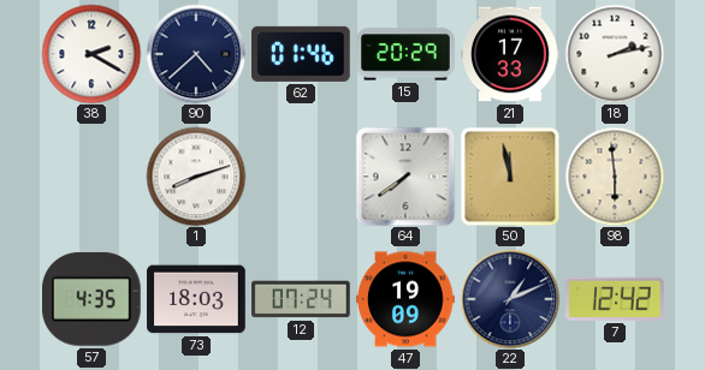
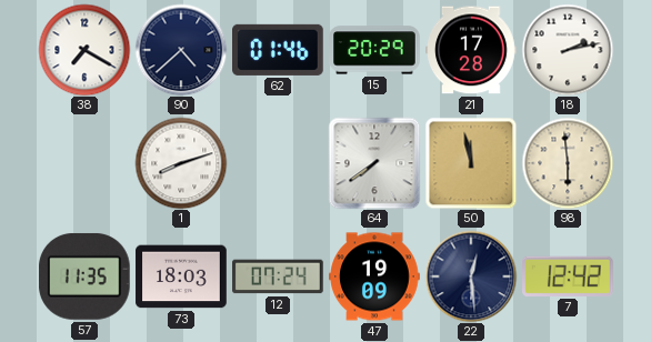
38: 2:20 -> 7:20
21: 17:33 -> 17:28
57: 4:35 -> 11:35
22: 1:11 -> 12:29
